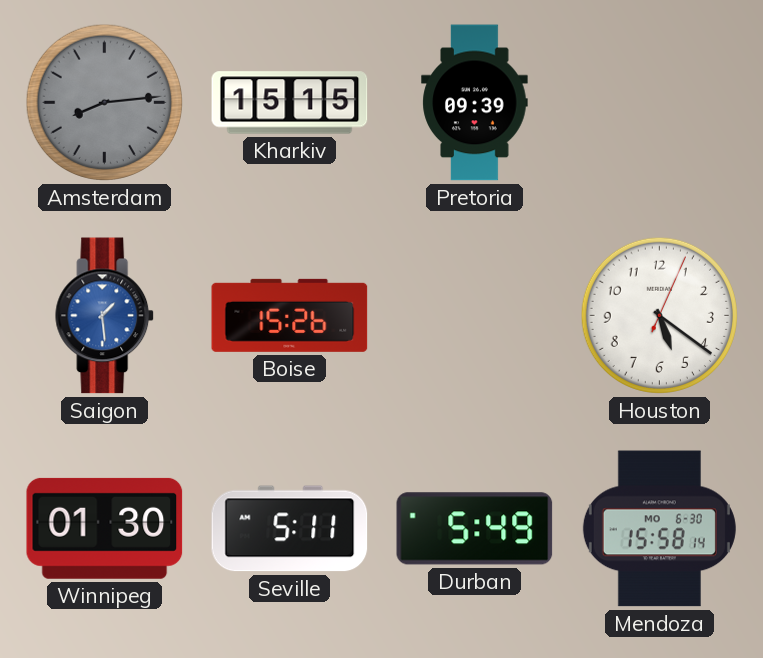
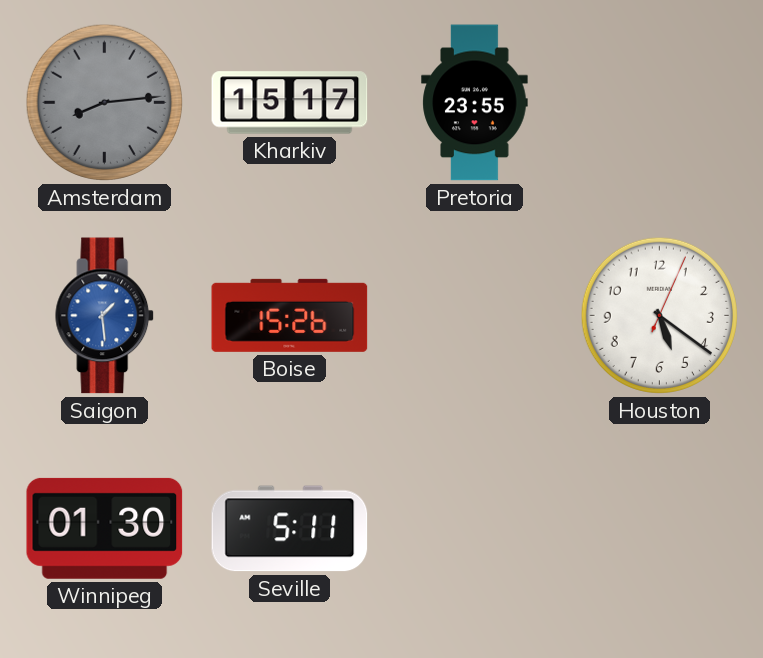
Kharkiv: 15:15 -> 15:17
Pretoria: 09:39 -> 23:55
Durban: 5:49 -> none
Mendoza: 15:58 -> none
